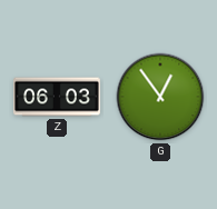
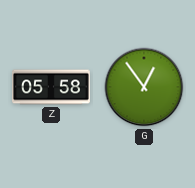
Z: 06:03 -> 05:58
